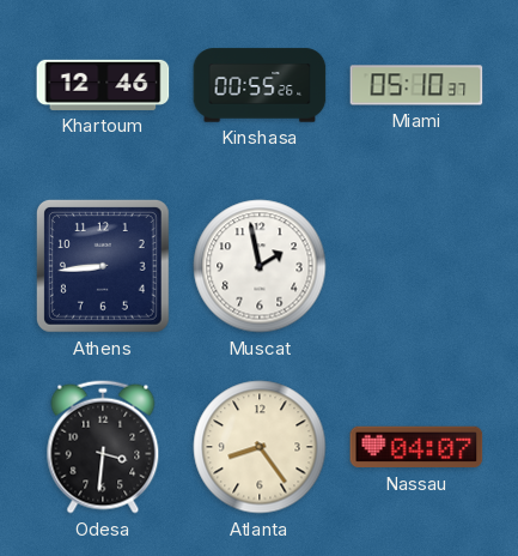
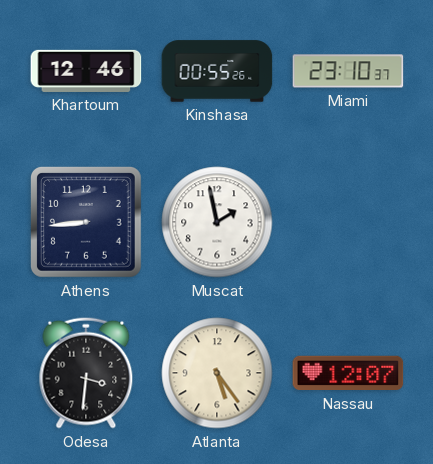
Miami: 05:10 -> 23:10
Atlanta: 8:24 -> 5:24
Nassau: 04:07 -> 12:07
